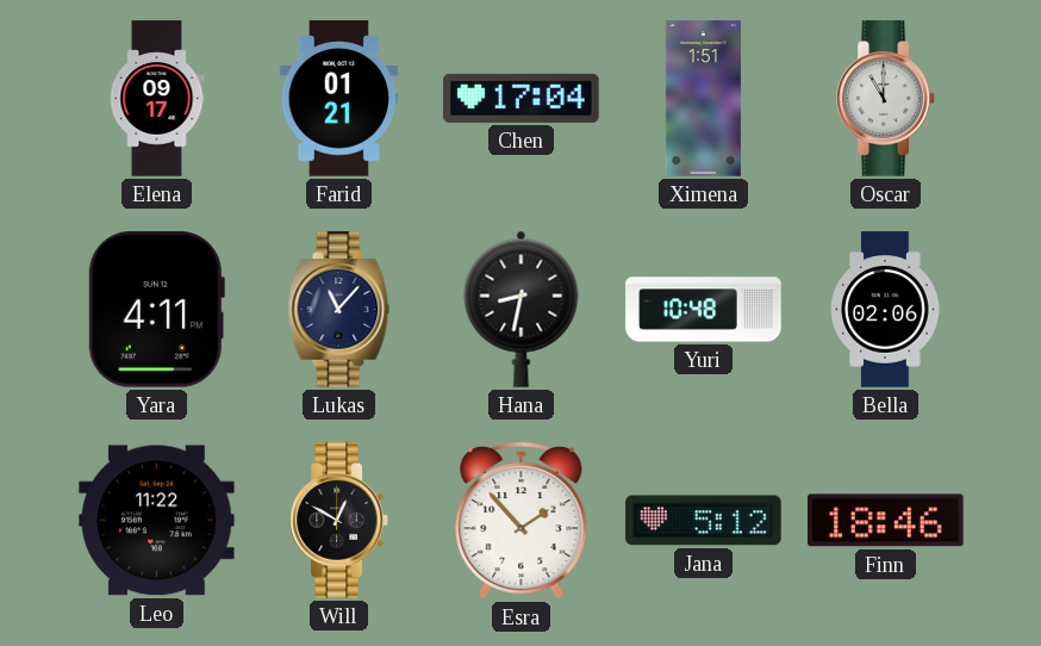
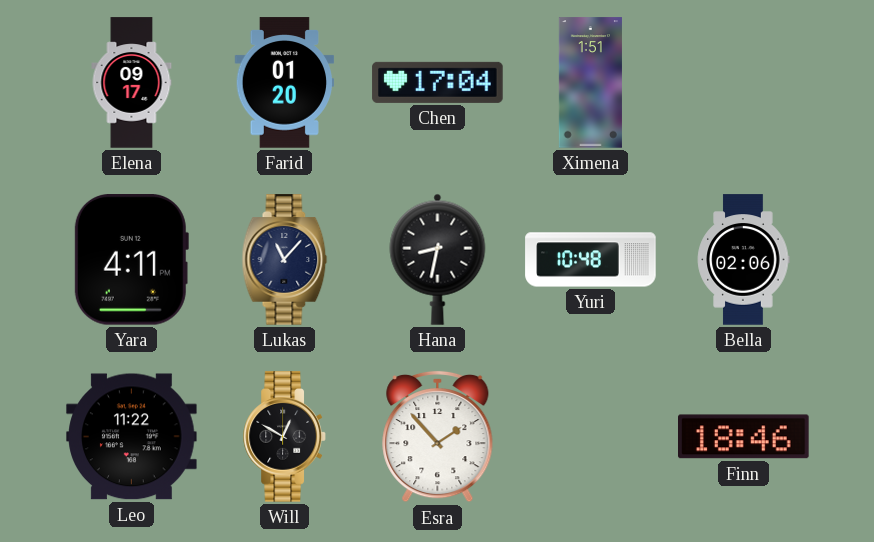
Farid: 01:21 -> 01:20
Oscar: 11:00 -> none
Jana: 5:12 -> none
